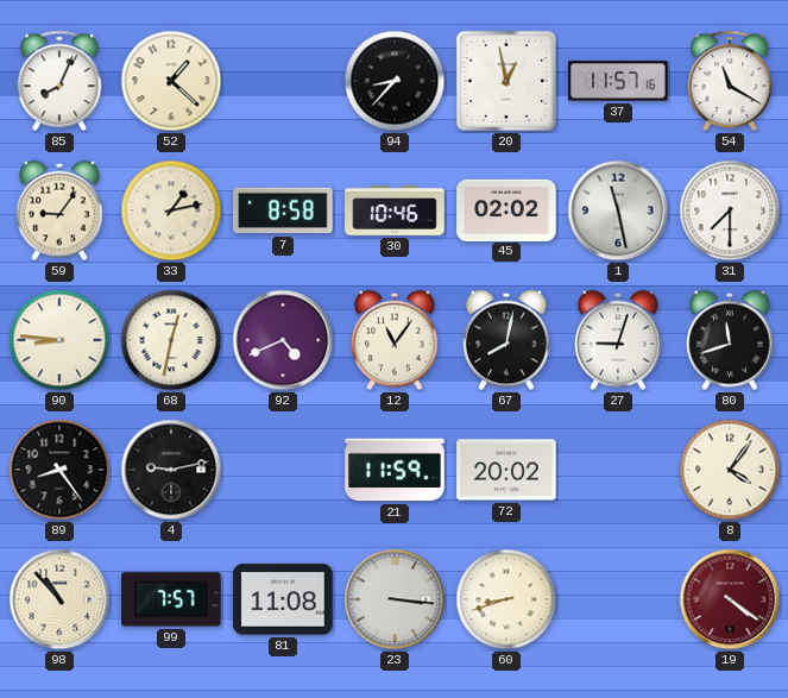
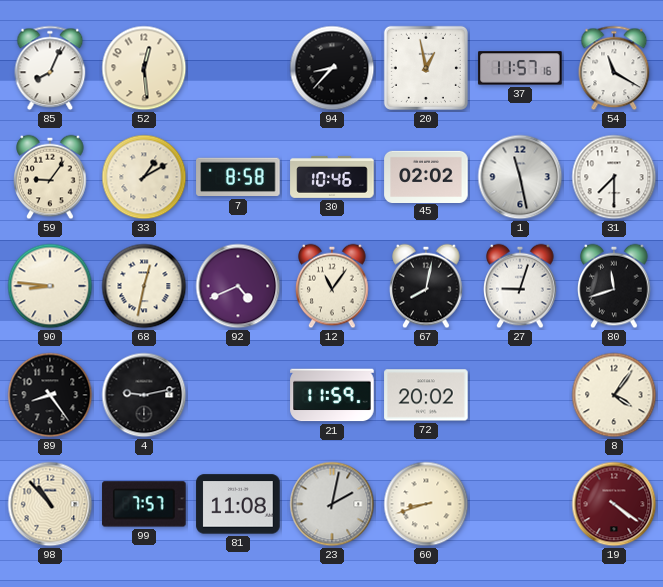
52: 1:22 -> 12:29
33: 1:13 -> 1:10
23: 3:16 -> 2:02
